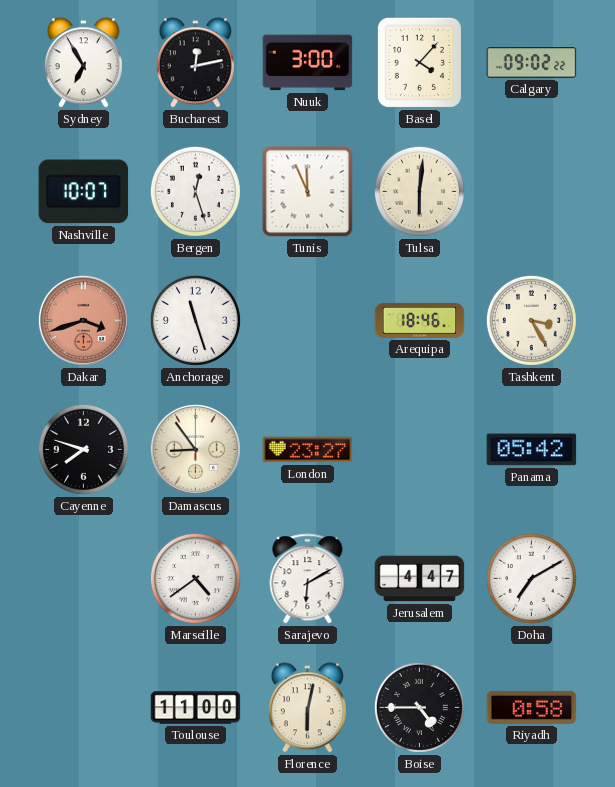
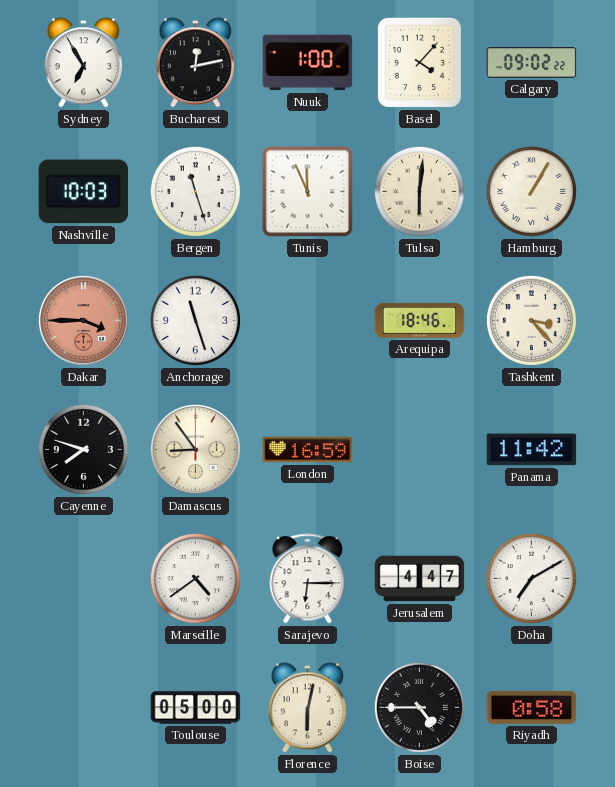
Nuuk: 3:00 -> 1:00
Nashville: 10:07 -> 10:03
Bergen: 12:27 -> 11:27
Hamburg: none -> 1:05
Dakar: 3:42 -> 3:45
Tashkent: 3:25 -> 3:23
London: 23:27 -> 16:59
Panama: 05:42 -> 11:42
Sarajevo: 6:10 -> 6:15
Toulouse: 11:00 -> 05:00
